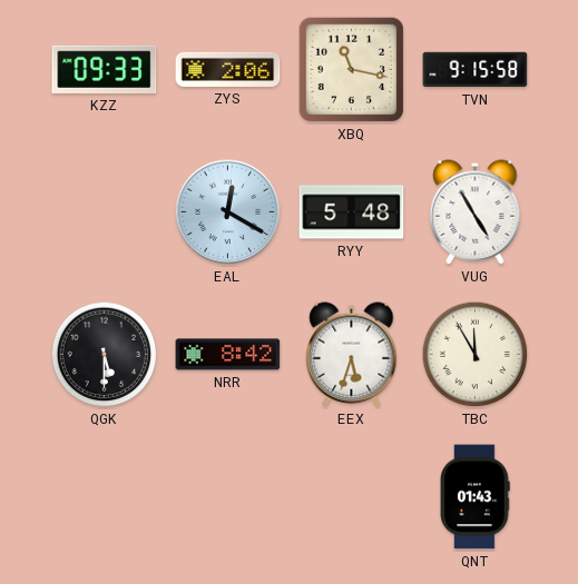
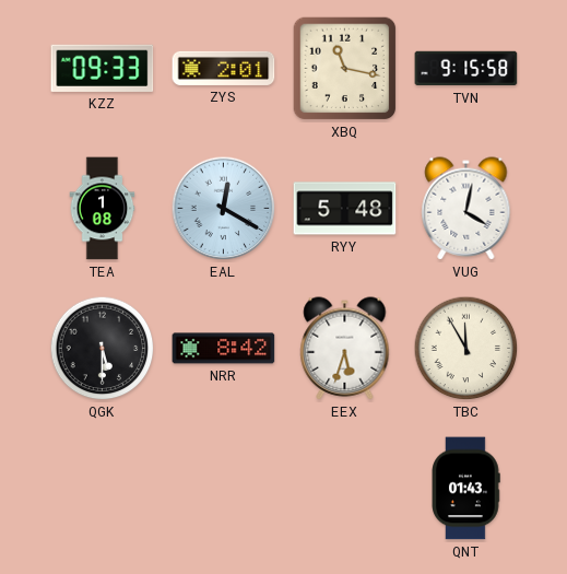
ZYS: 2:06 -> 2:01
TEA: none -> 1:08
VUG: 4:55 -> 4:02
